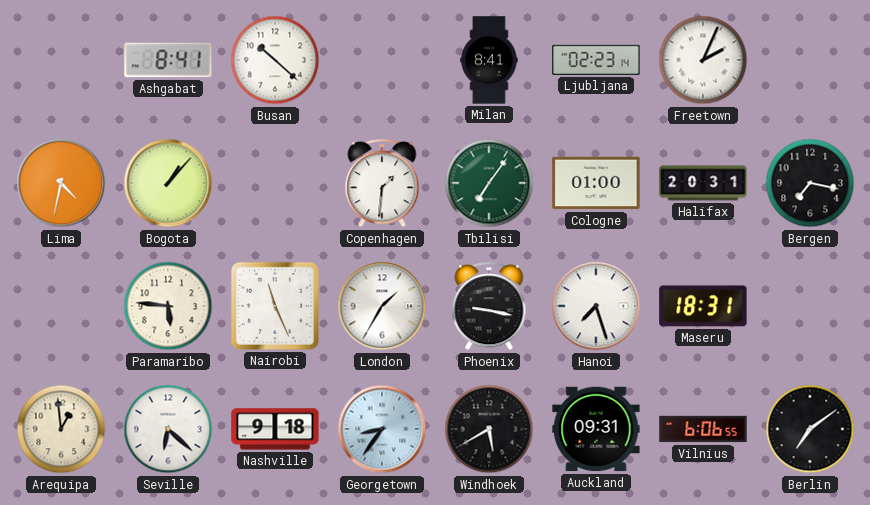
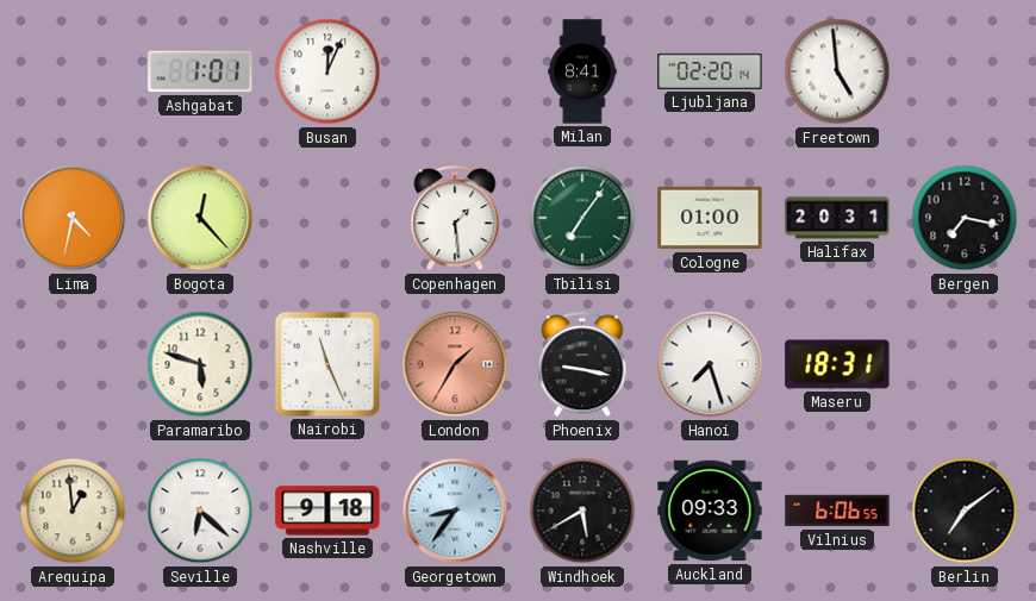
Ashgabat: 8:41 -> 1:01
Busan: 10:22 -> 12:04
Ljubljana: 02:23 -> 02:20
Freetown: 2:04 -> 4:59
Bogota: 1:07 -> 12:23
Copenhagen: 1:31 -> 1:29
Paramaribo: 5:46 -> 5:48
London dial: white -> salmon
Auckland: 09:31 -> 09:33
